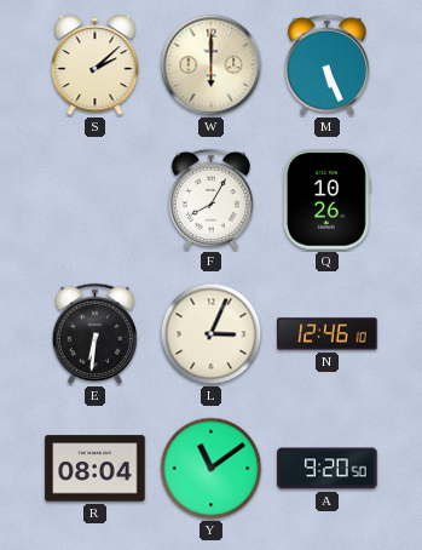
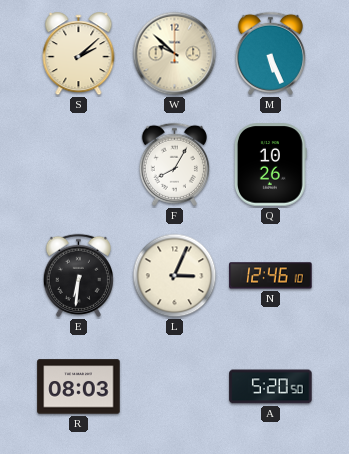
W: 6:00 -> 9:52
R: 08:04 -> 08:03
Y: 11:09 -> none
A: 9:20 -> 5:20
